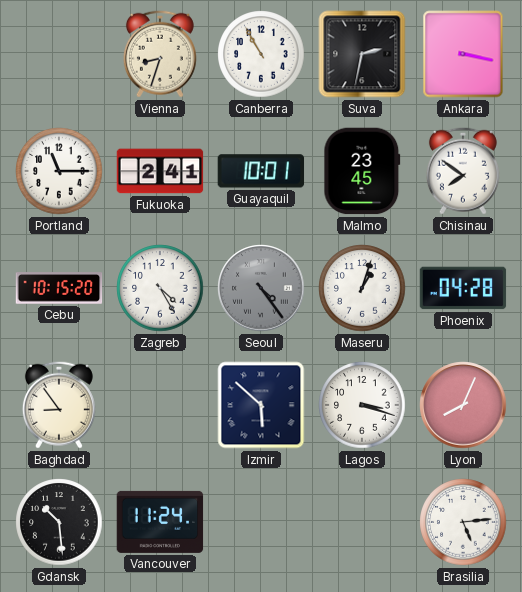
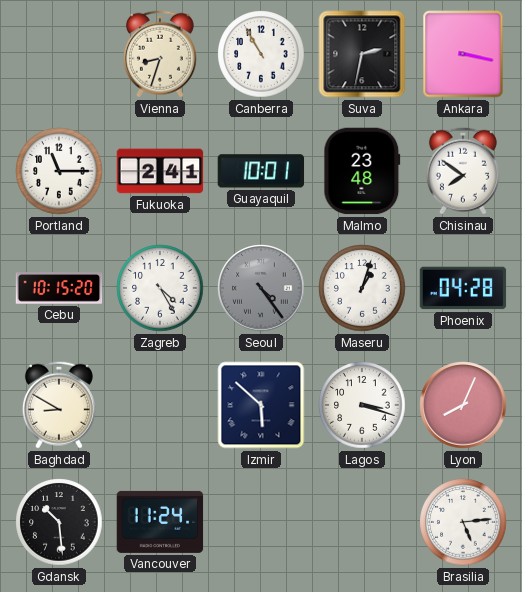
Malmo: 23:45 -> 23:48
Baghdad: 8:54 -> 8:50
